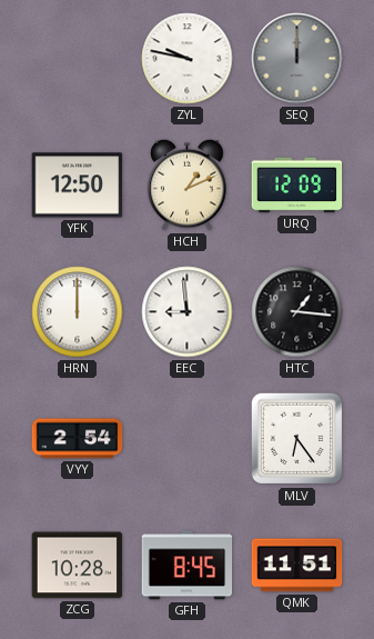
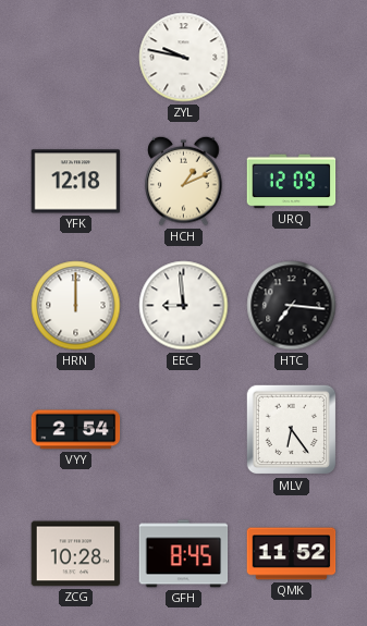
SEQ: 12:00 -> none
YFK: 12:50 -> 12:18
HTC: 1:16 -> 7:16
QMK: 11:51 -> 11:52
